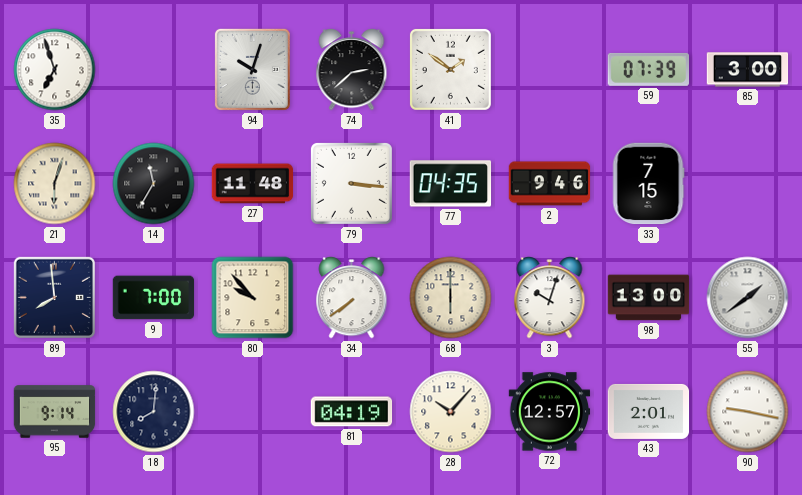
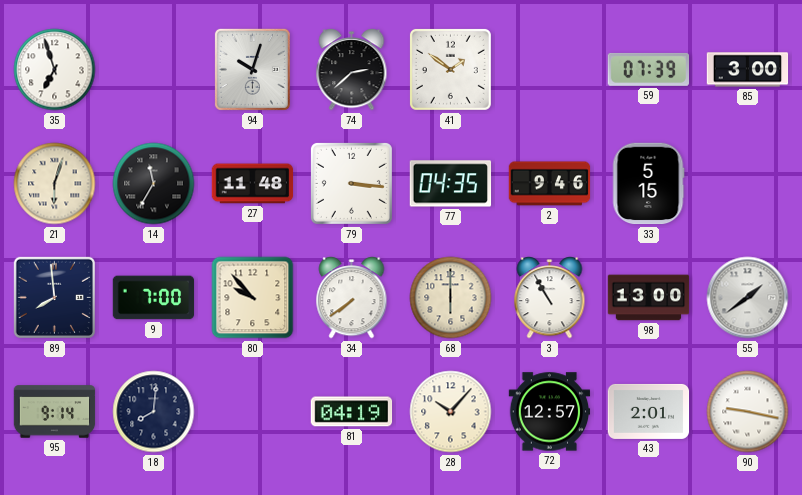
33: 7:15 -> 5:15
3: 10:03 -> 10:55
